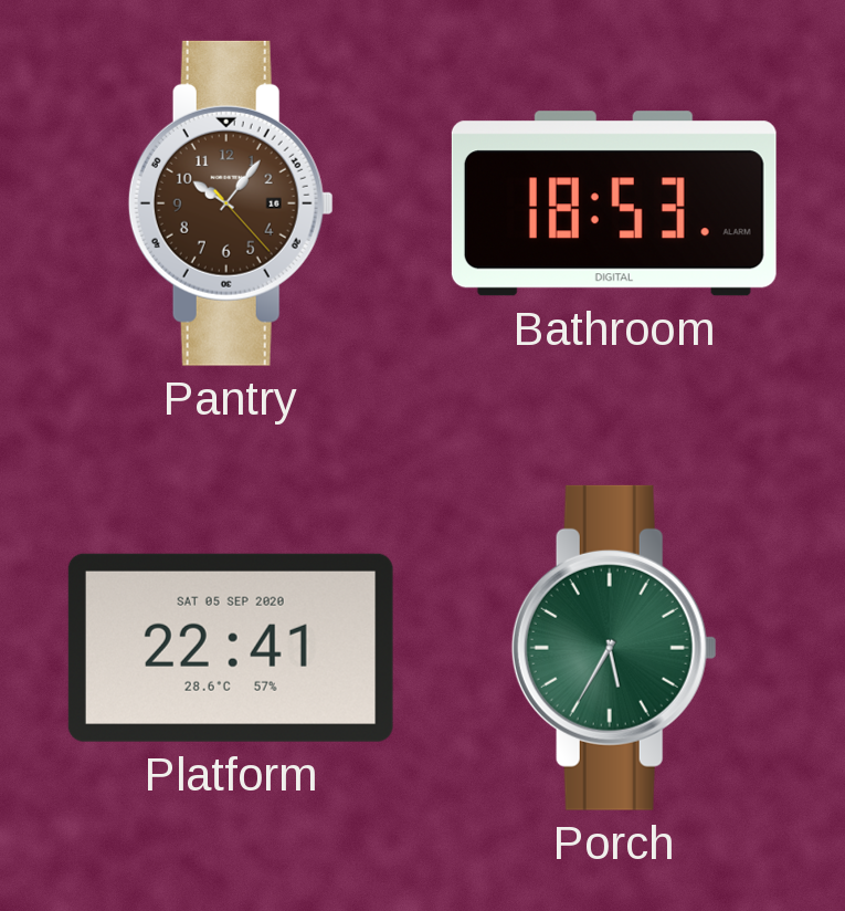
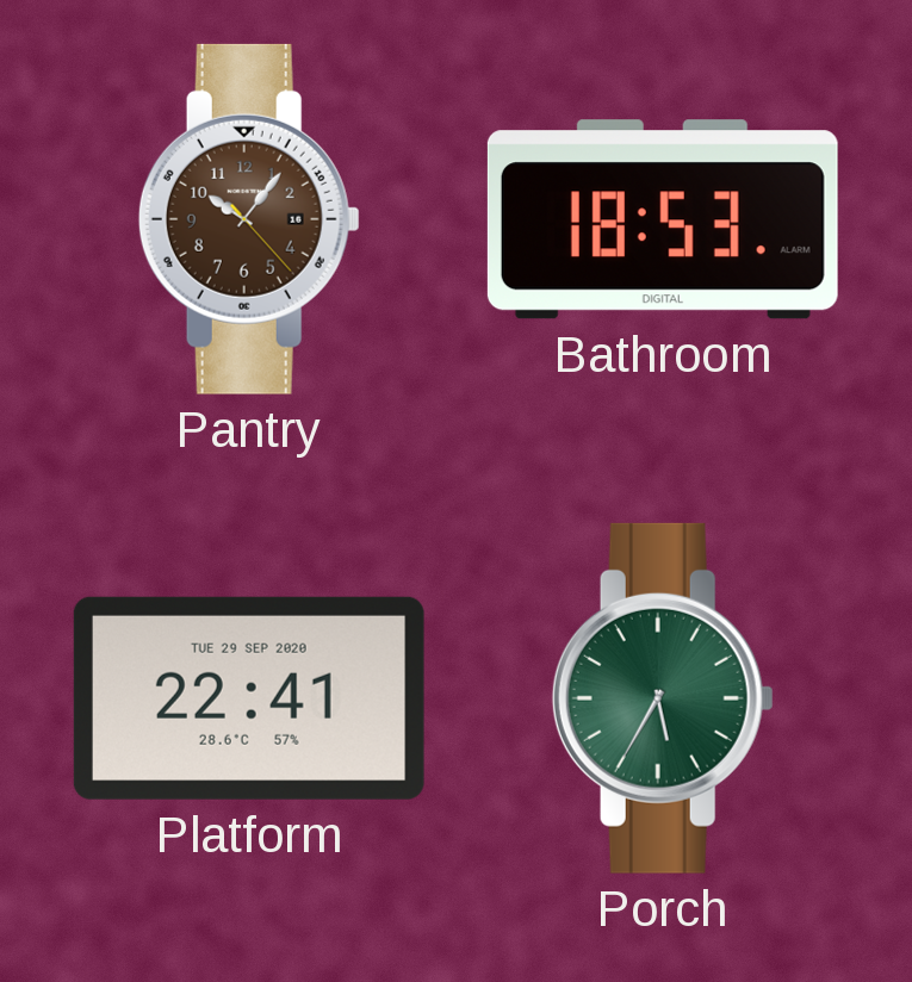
Platform date: SAT 05 SEP 2020 -> TUE 29 SEP 2020
